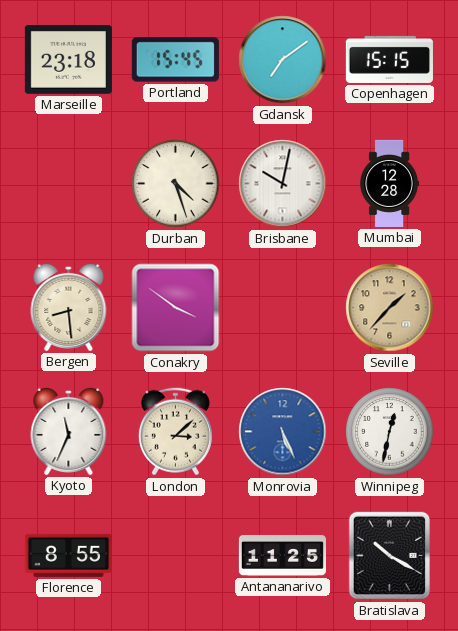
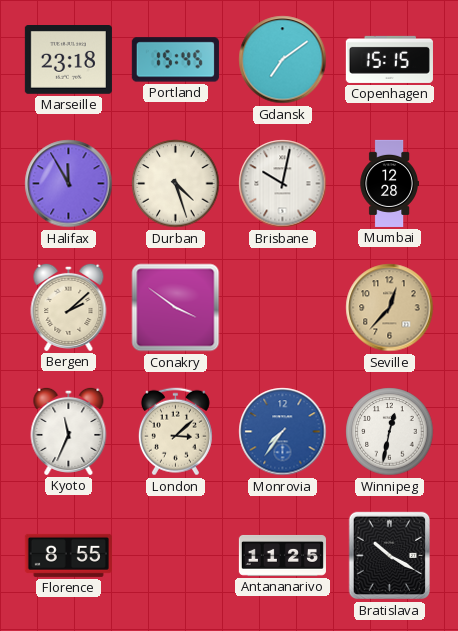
Halifax: none -> 11:55
Bergen: 8:29 -> 2:08
Seville: 1:37 -> 12:37
Monrovia: 5:26 -> 7:36
